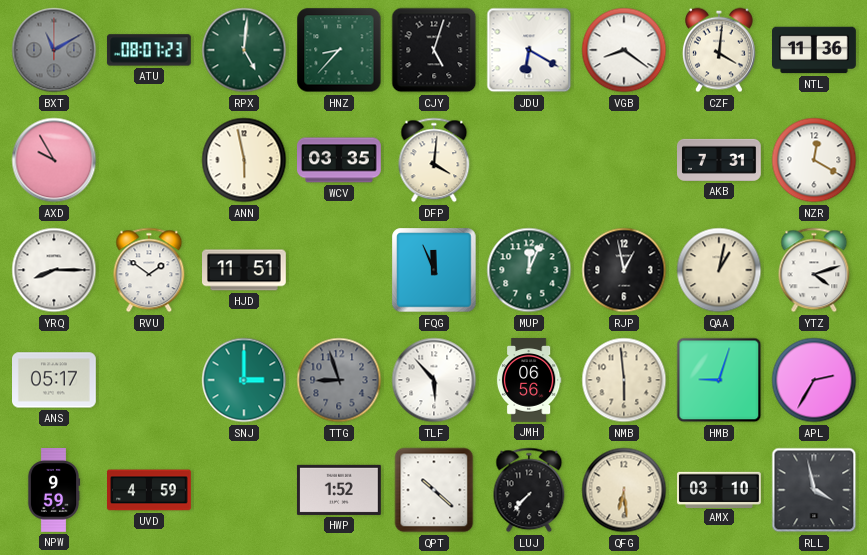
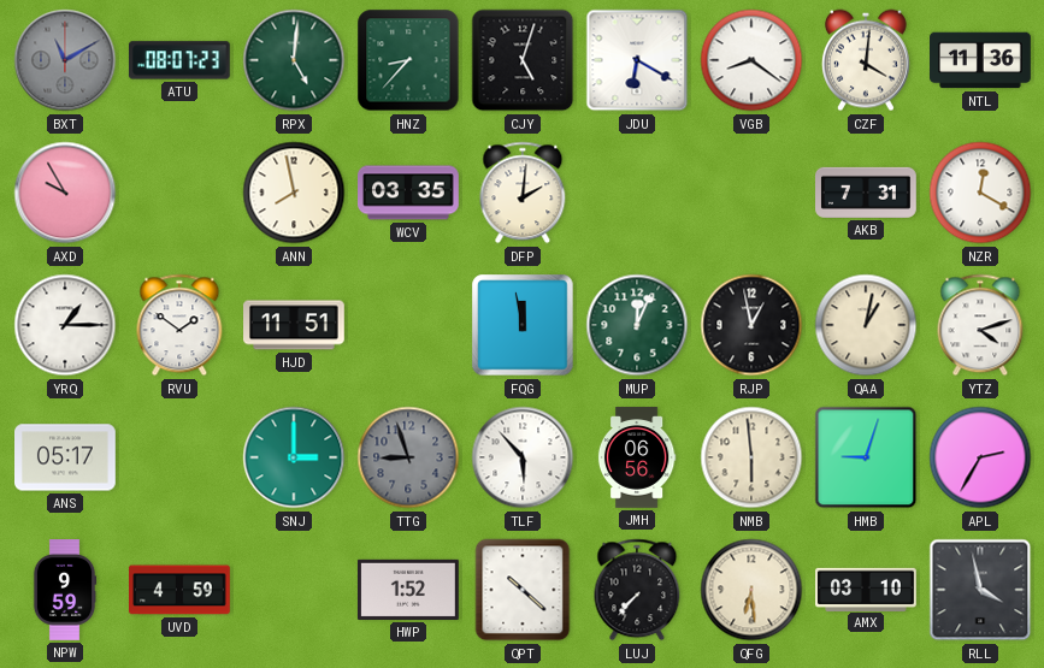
ANN: 5:58 -> 7:58
DFP: 4:01 -> 2:01
YRQ: 8:15 -> 1:15
FQG: 11:56 -> 11:58
